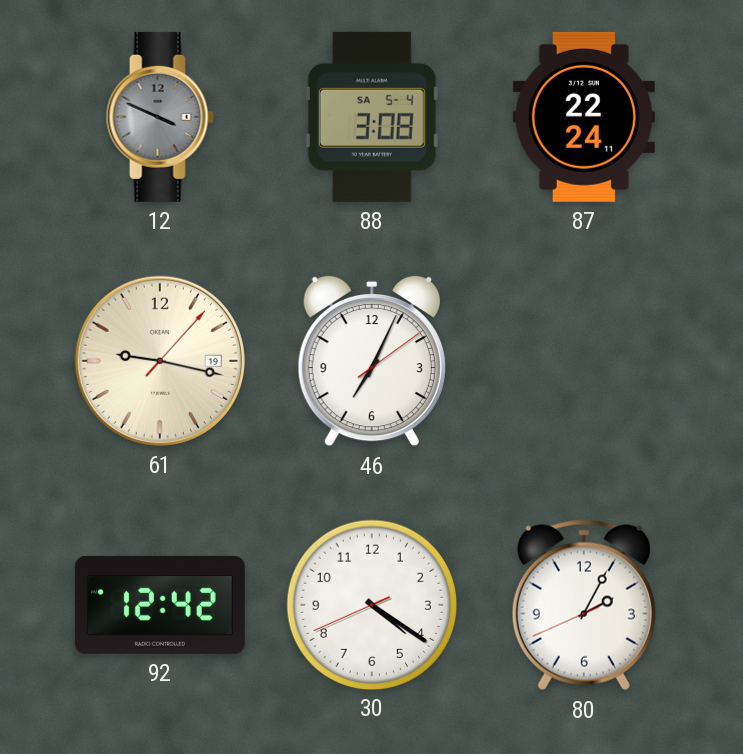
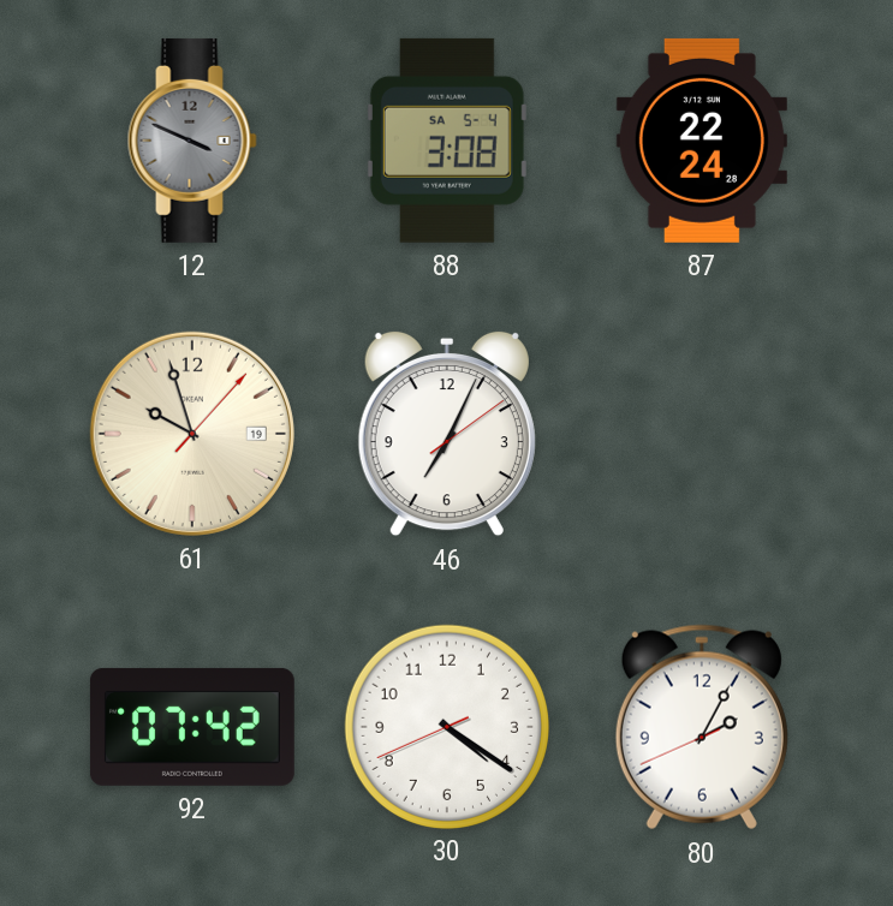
87: 22:24:11 -> 22:24:28
61: 9:17 -> 9:57
92: 12:42 -> 07:42
